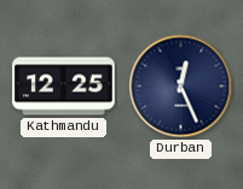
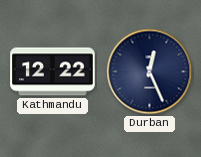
Kathmandu: 12:25 -> 12:22
